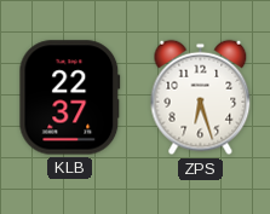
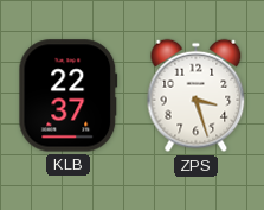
ZPS: 6:27 -> 3:27
